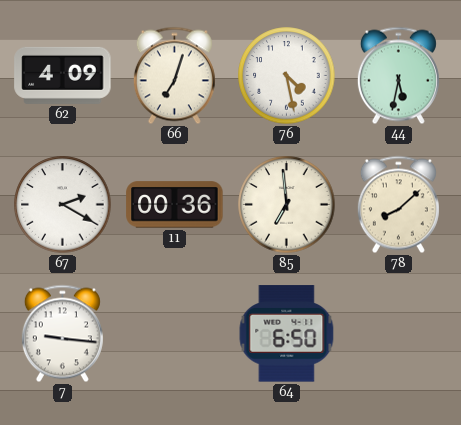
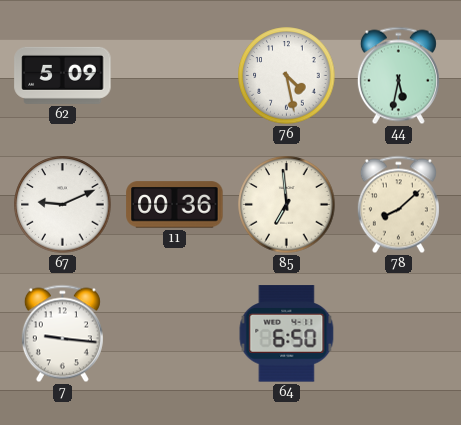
62: 4:09 -> 5:09
66: 7:03 -> none
67: 2:20 -> 9:11
